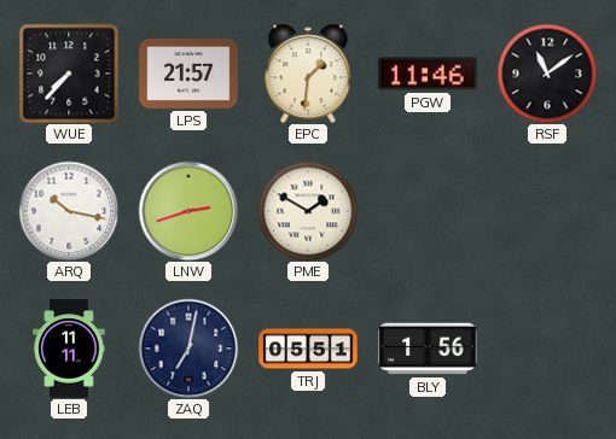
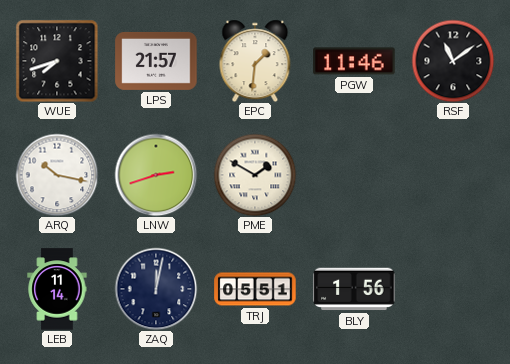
WUE: 7:37 -> 7:42
LEB: 11:11 -> 11:14
ZAQ: 7:02 -> 12:02
